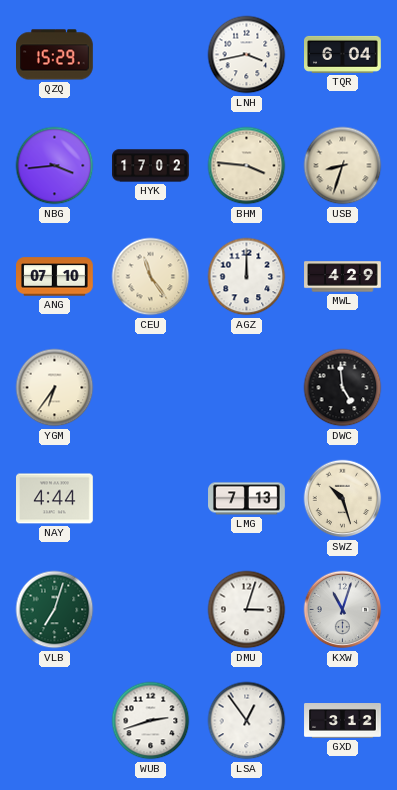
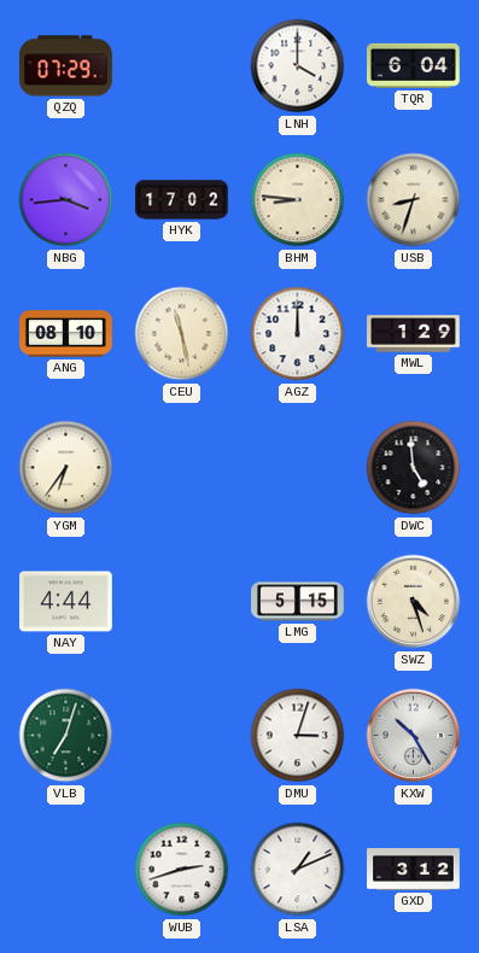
QZQ: 15:29 -> 07:29
LNH: 3:43 -> 4:00
BHM: 3:46 -> 8:46
ANG: 07:10 -> 08:10
CEU: 11:24 -> 11:28
MWL: 4:29 -> 1:29
LMG: 7:13 -> 5:15
SWZ: 10:27 -> 4:27
KXW: 11:03 -> 10:25
LSA: 12:54 -> 1:11
